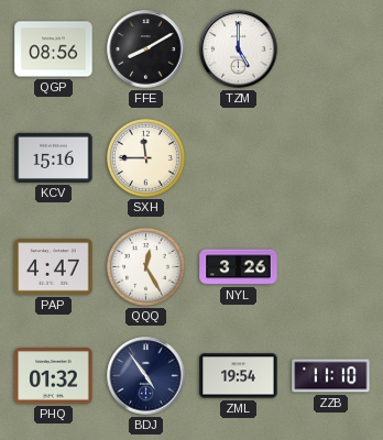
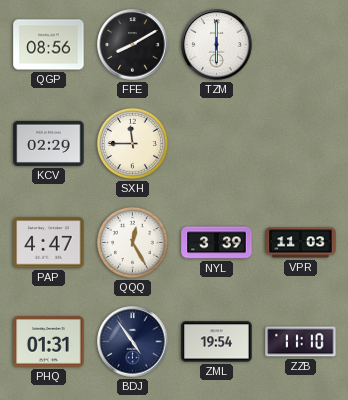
TZM: 5:00 -> 6:00
KCV: 15:16 -> 02:29
NYL: 3:26 -> 3:39
VPR: none -> 11:03
PHQ: 01:32 -> 01:31
